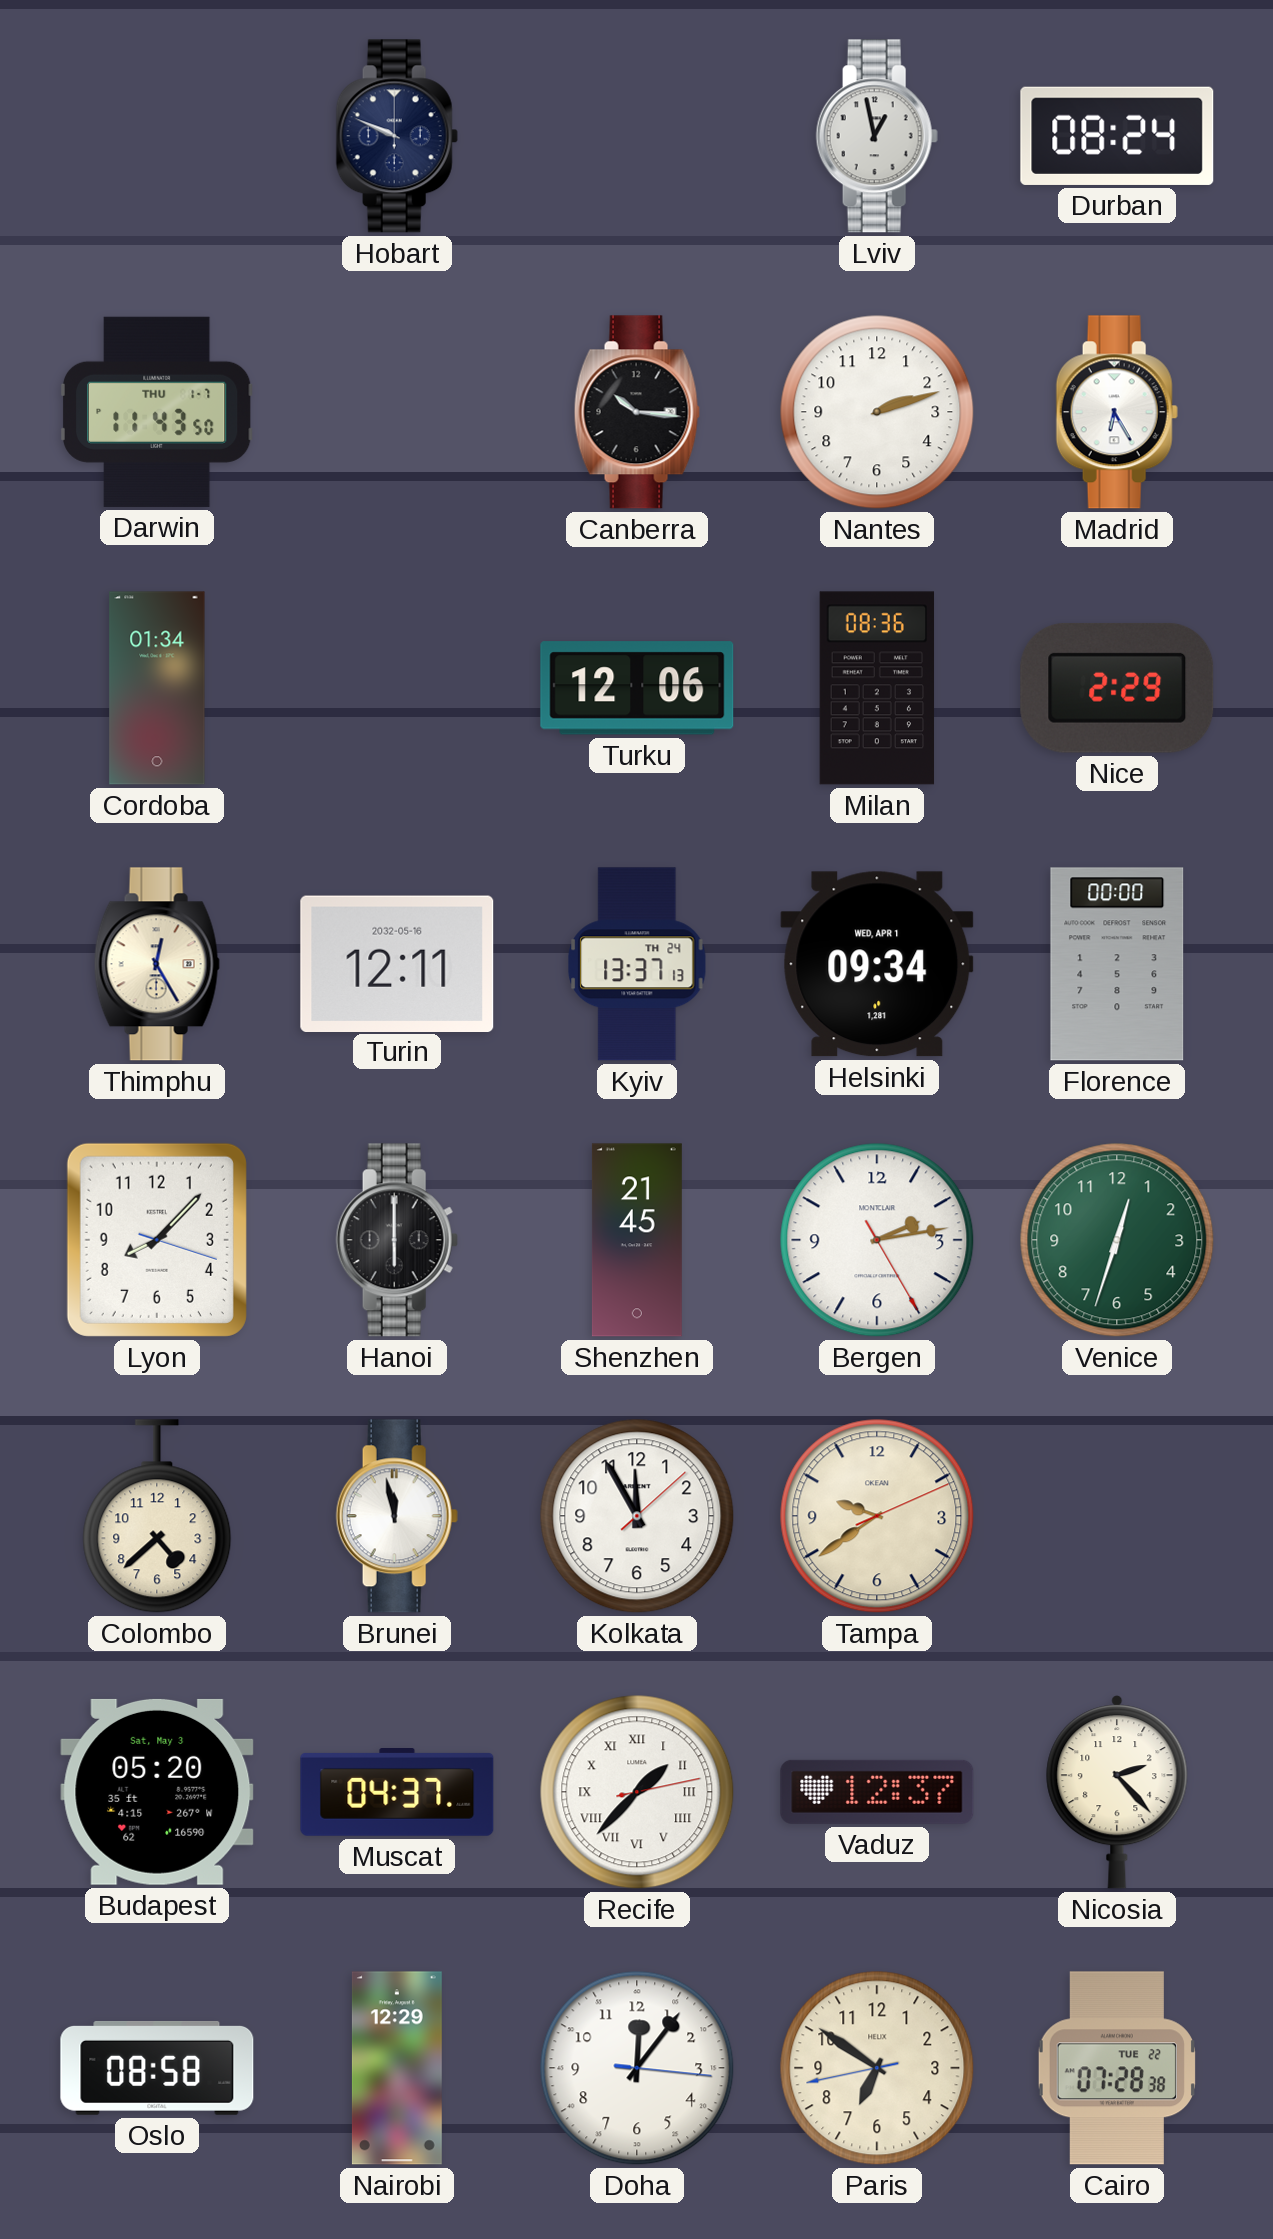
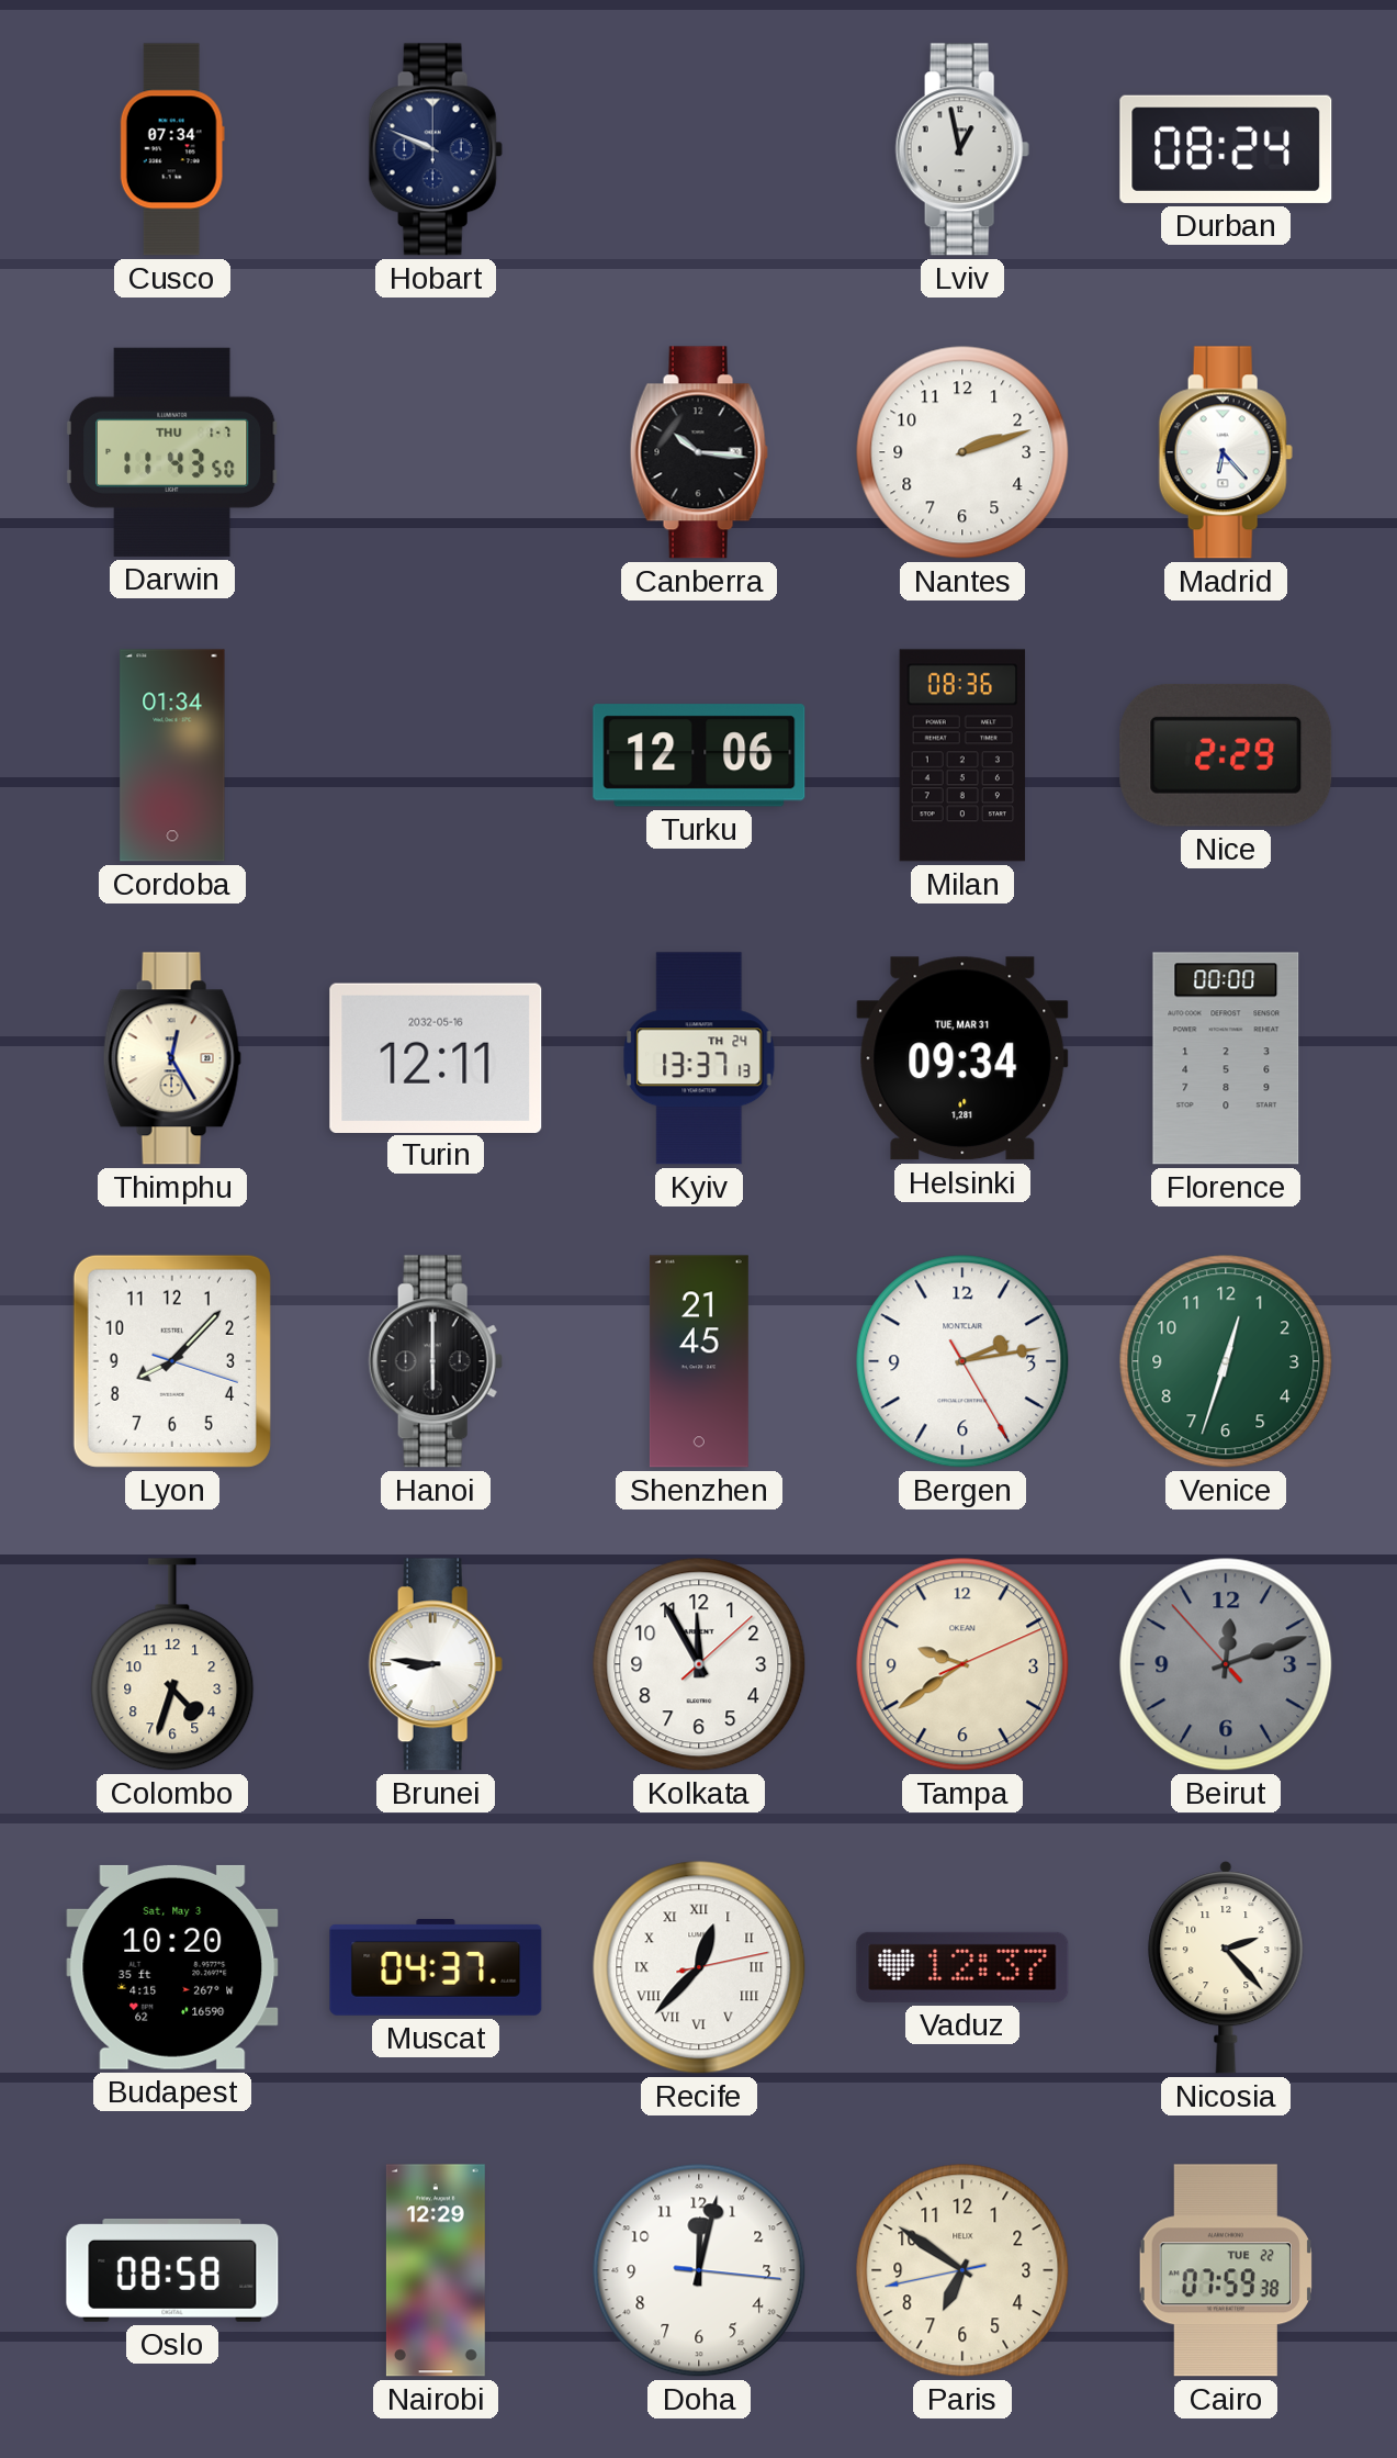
Cusco: none -> 07:34
Madrid: 6:25 -> 6:23
Helsinki date: WED, APR 1 -> TUE, MAR 31
Colombo: 4:38 -> 4:33
Brunei: 11:58 -> 8:46
Beirut: none -> 12:11
Budapest: 05:20 -> 10:20
Recife: 1:37 -> 12:37
Doha: 12:06 -> 12:02
Cairo: 07:28 -> 07:59
